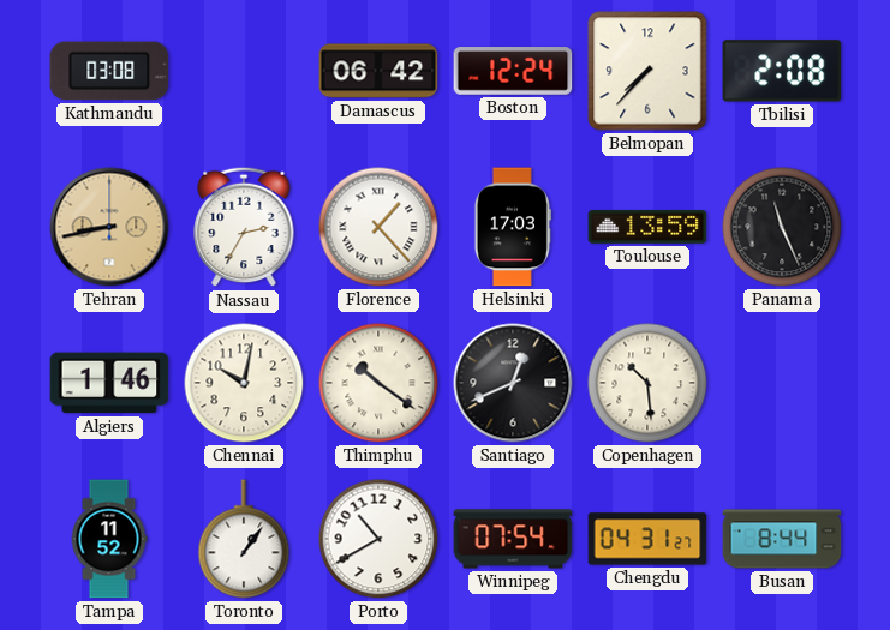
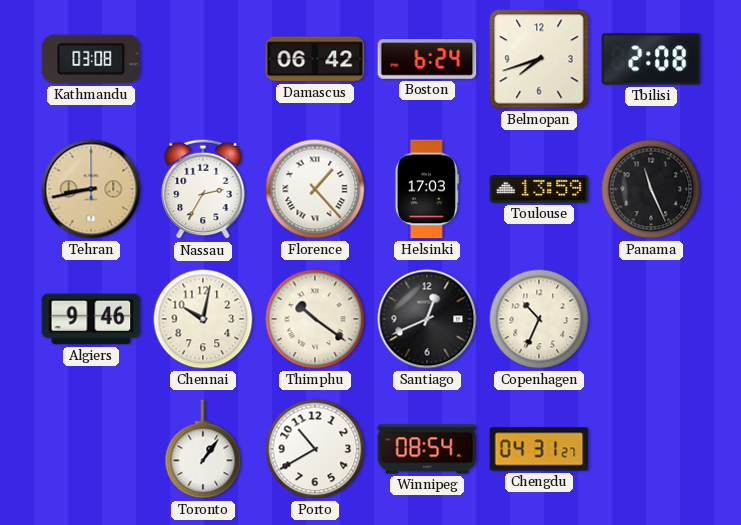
Boston: 12:24 -> 6:24
Belmopan: 7:37 -> 7:42
Algiers: 1:46 -> 9:46
Copenhagen: 10:29 -> 10:34
Tampa: 11:52 -> none
Winnipeg: 07:54 -> 08:54
Busan: 8:44 -> none
